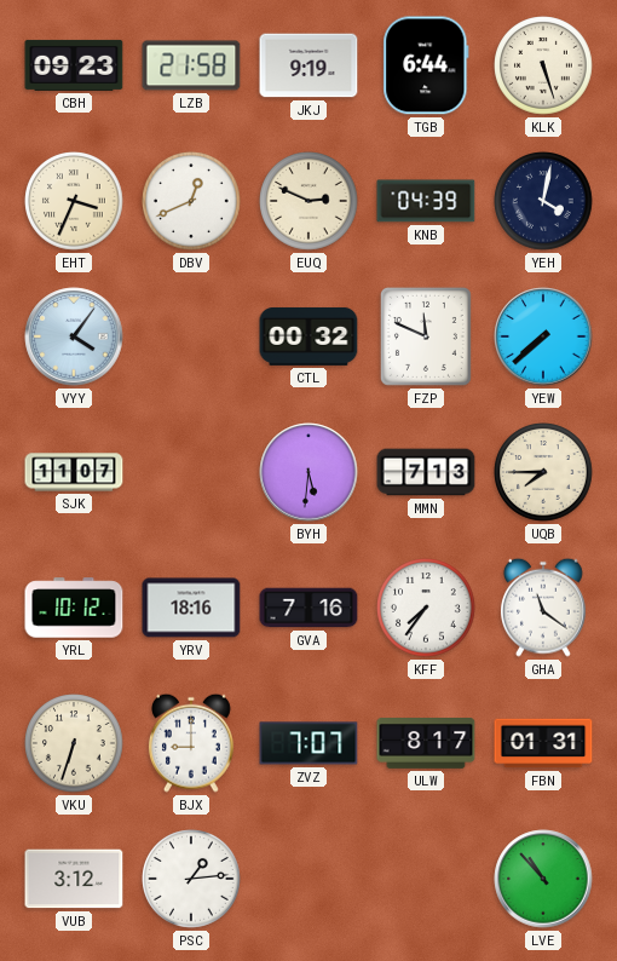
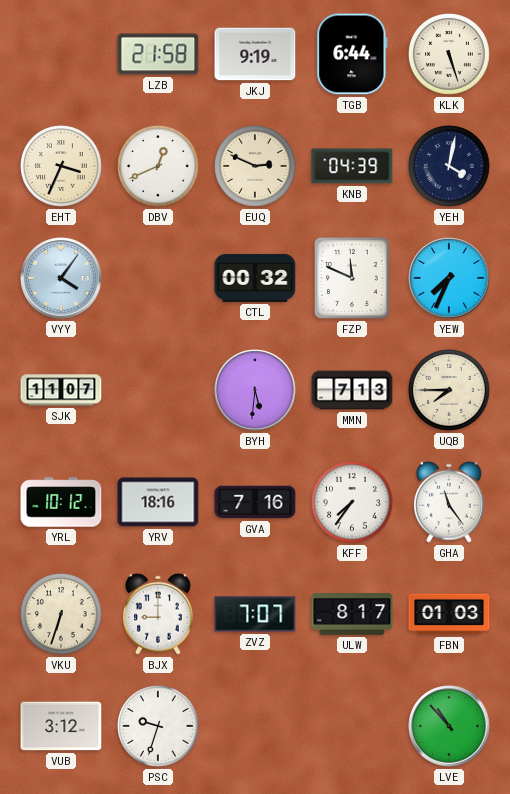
CBH: 09:23 -> none
YEW: 7:38 -> 7:34
GHA: 11:21 -> 11:24
FBN: 01:31 -> 01:03
PSC: 1:14 -> 9:33
